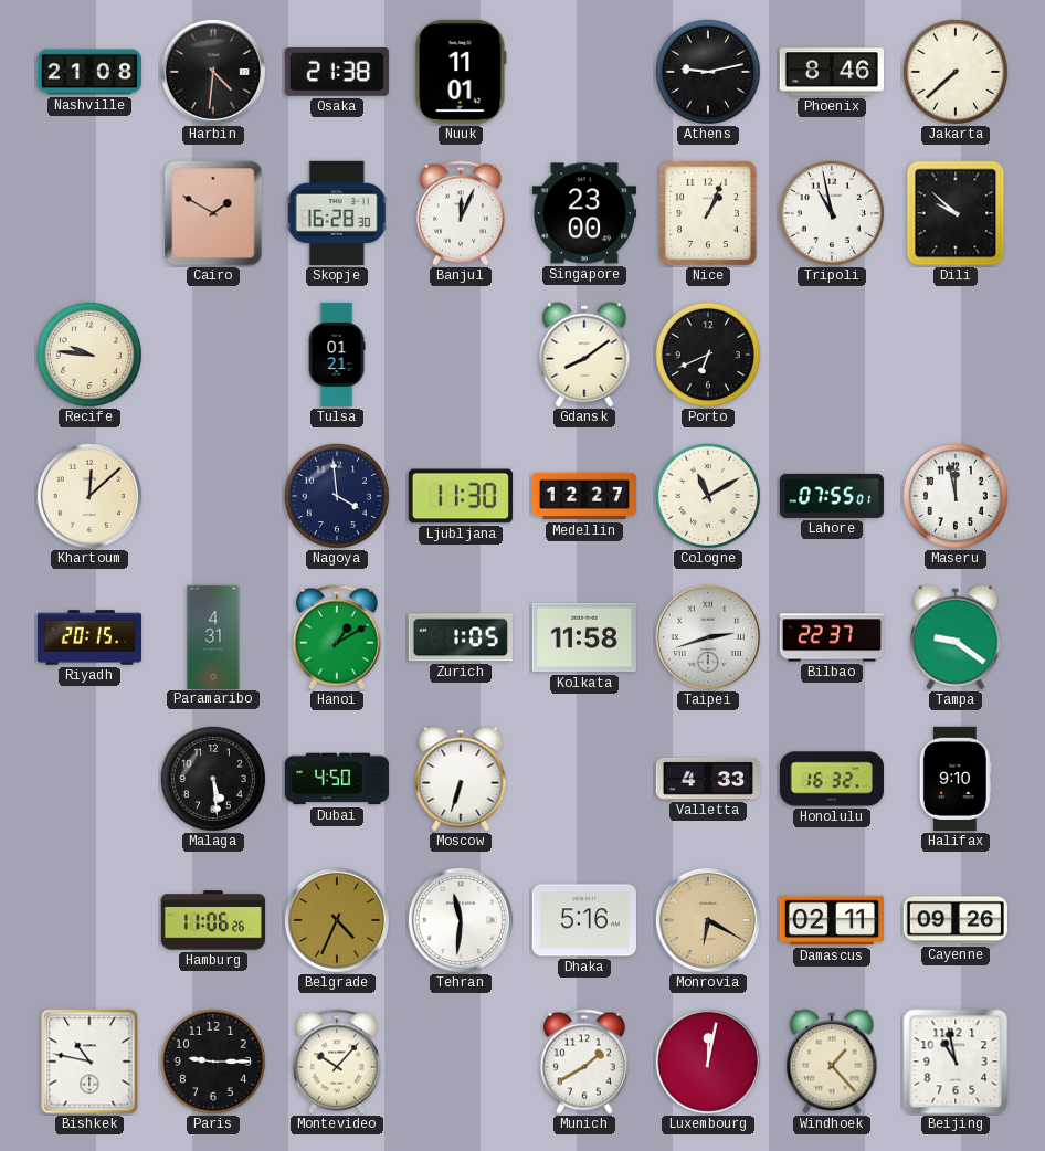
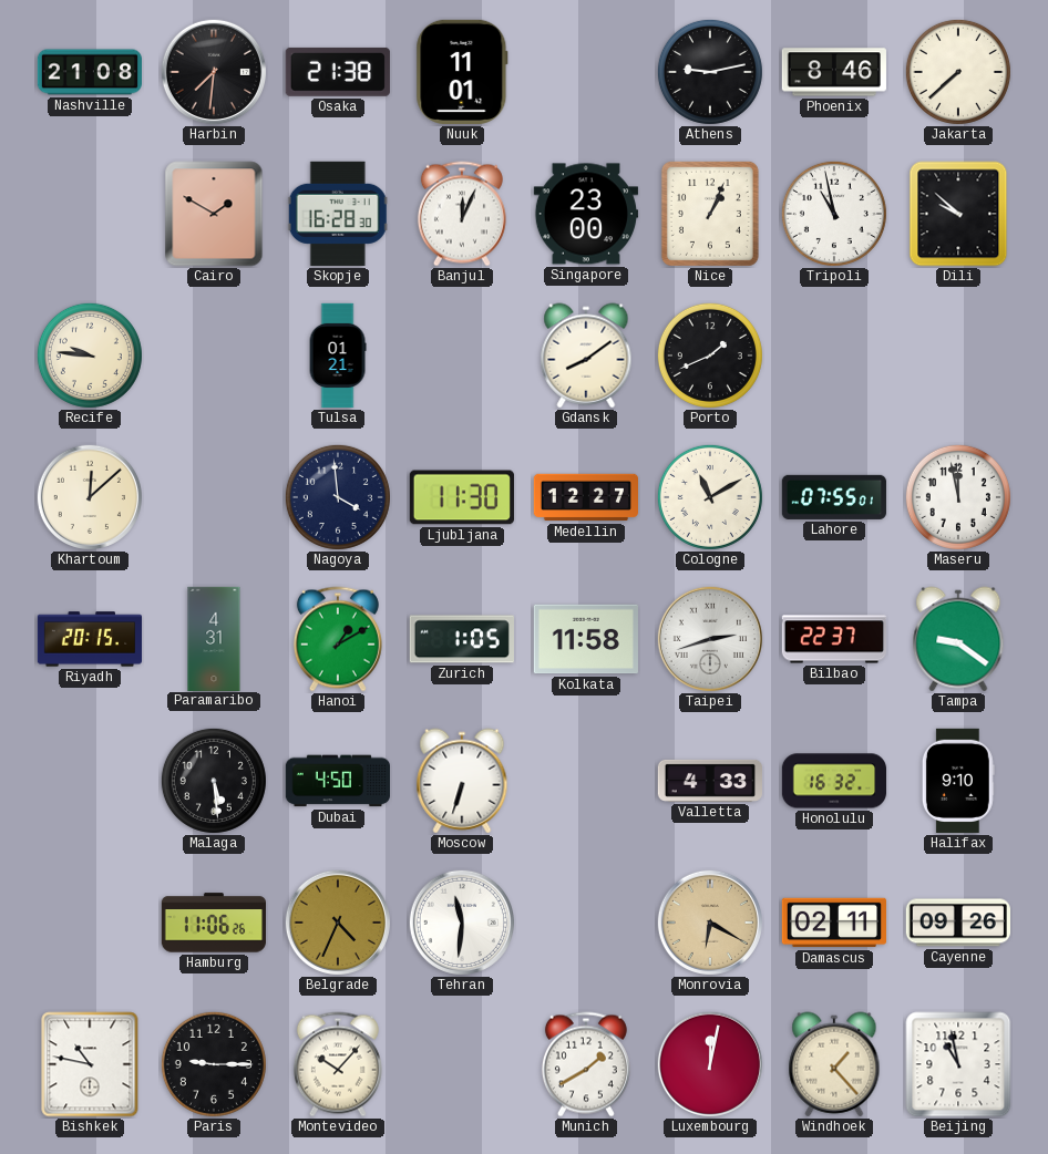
Harbin: 4:31 -> 7:31
Porto: 6:41 -> 1:41
Dhaka: 5:16 -> none
